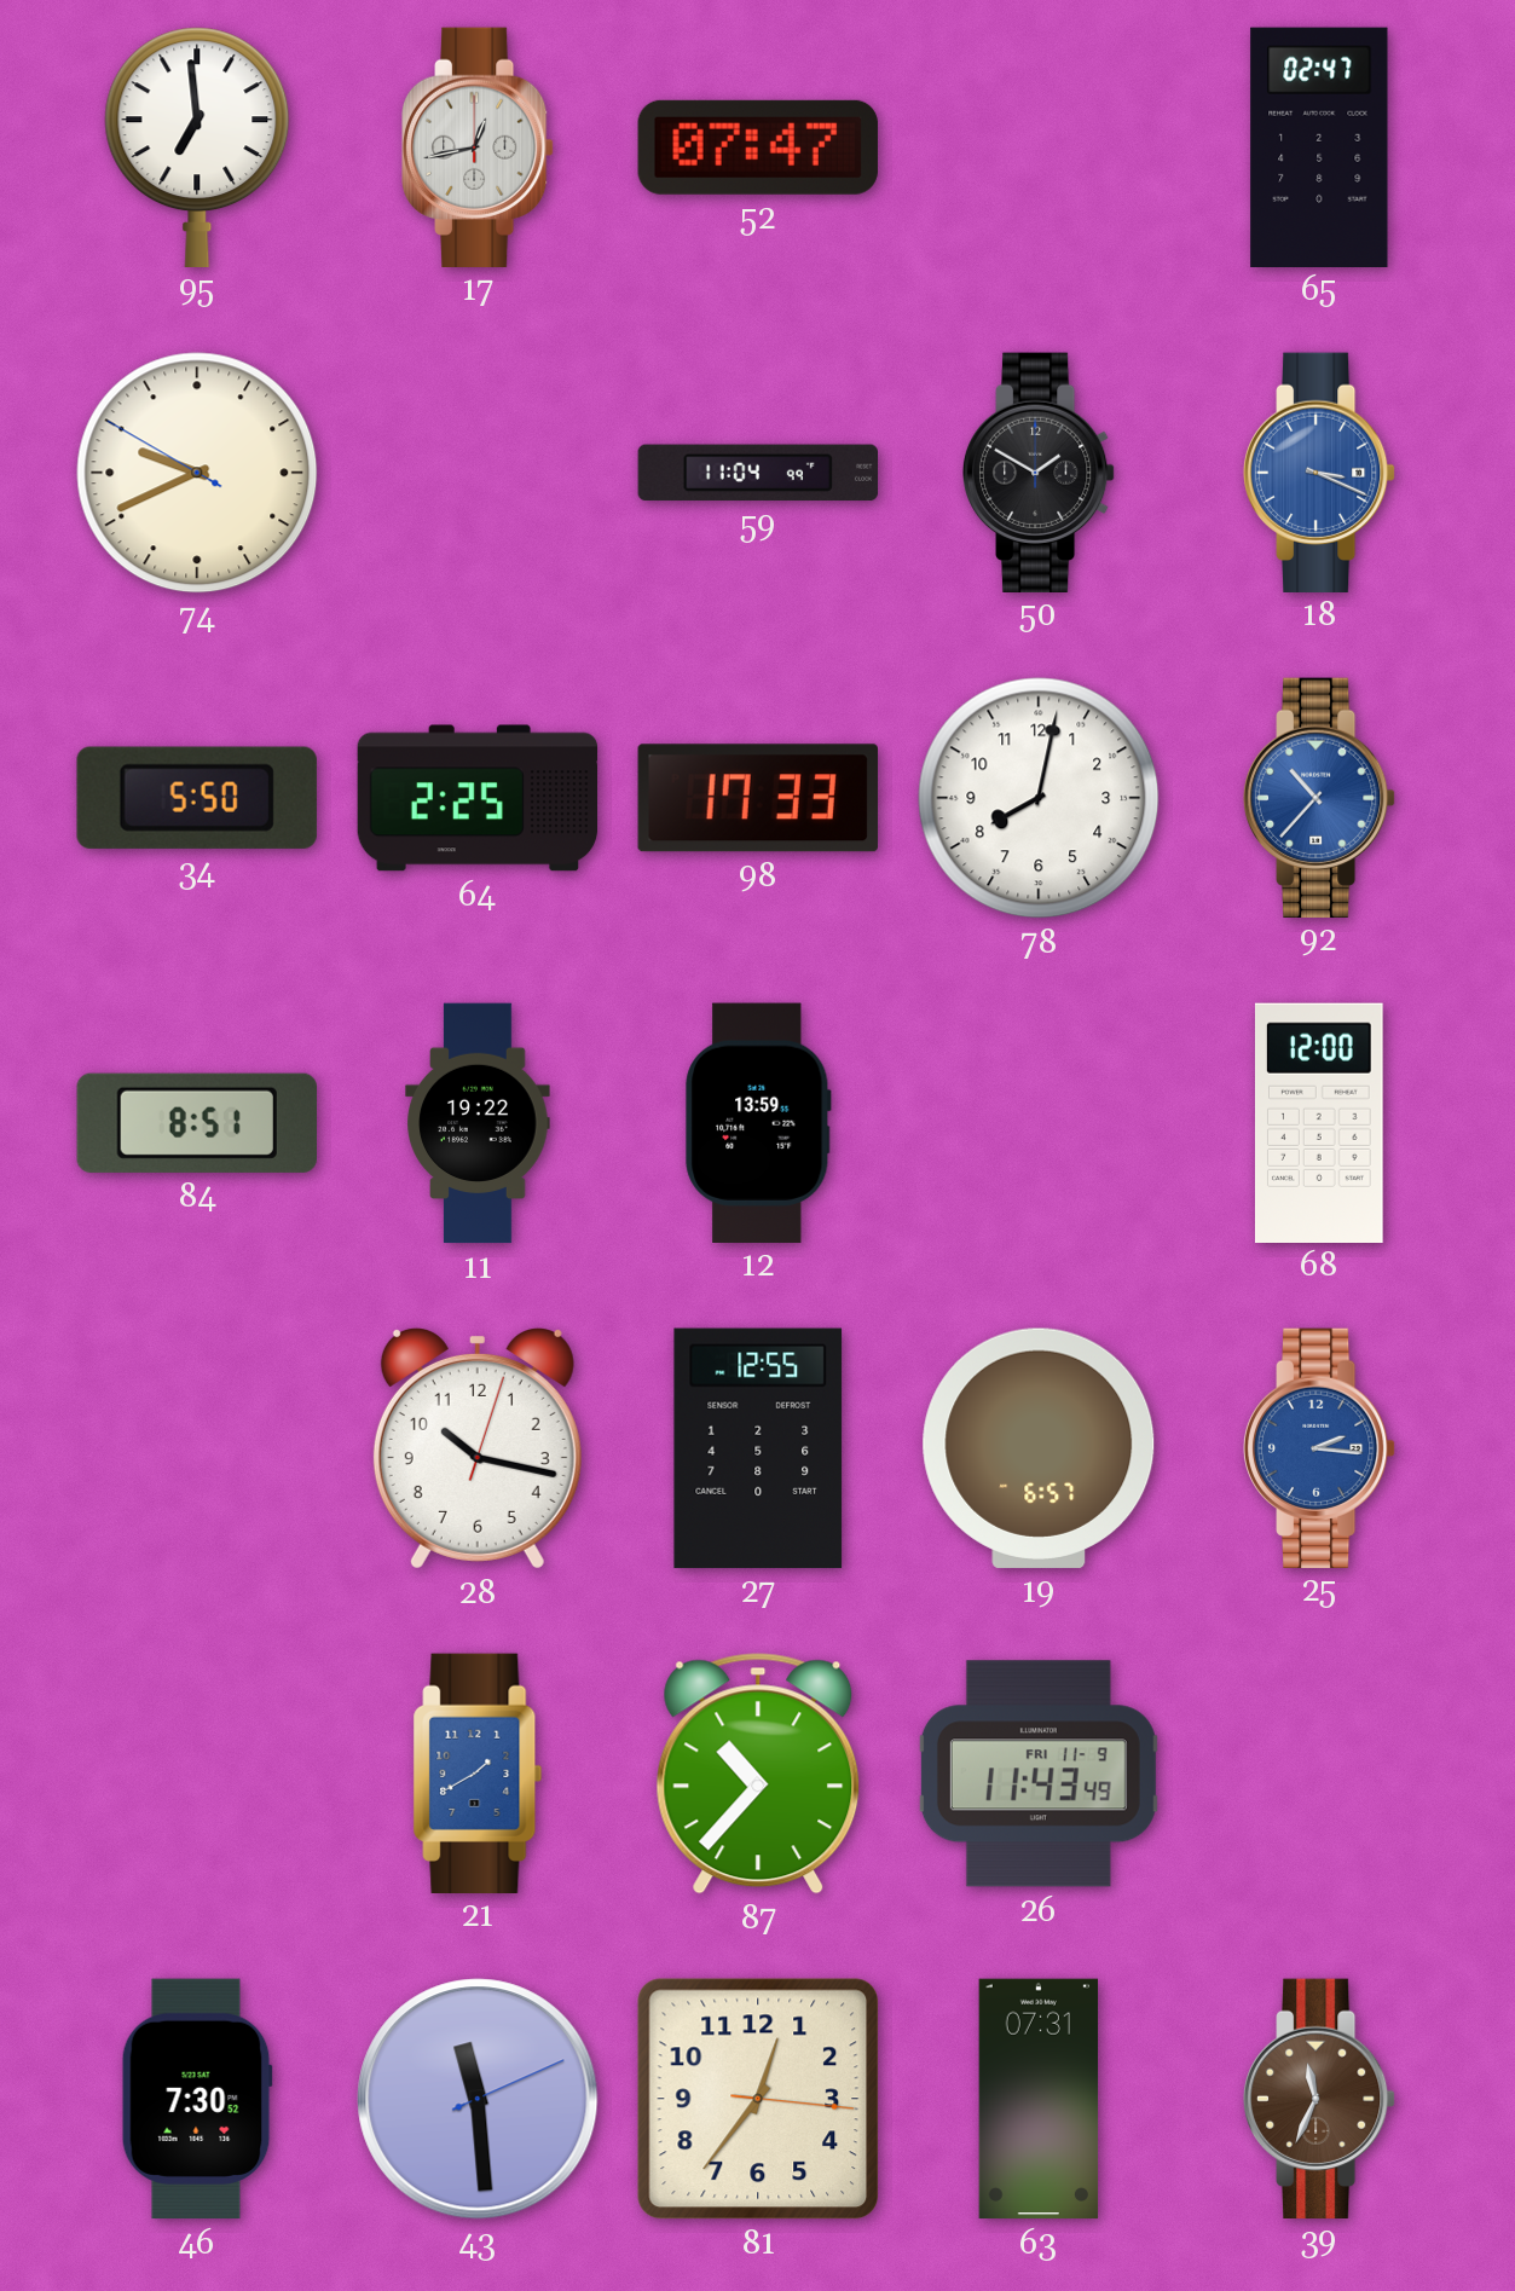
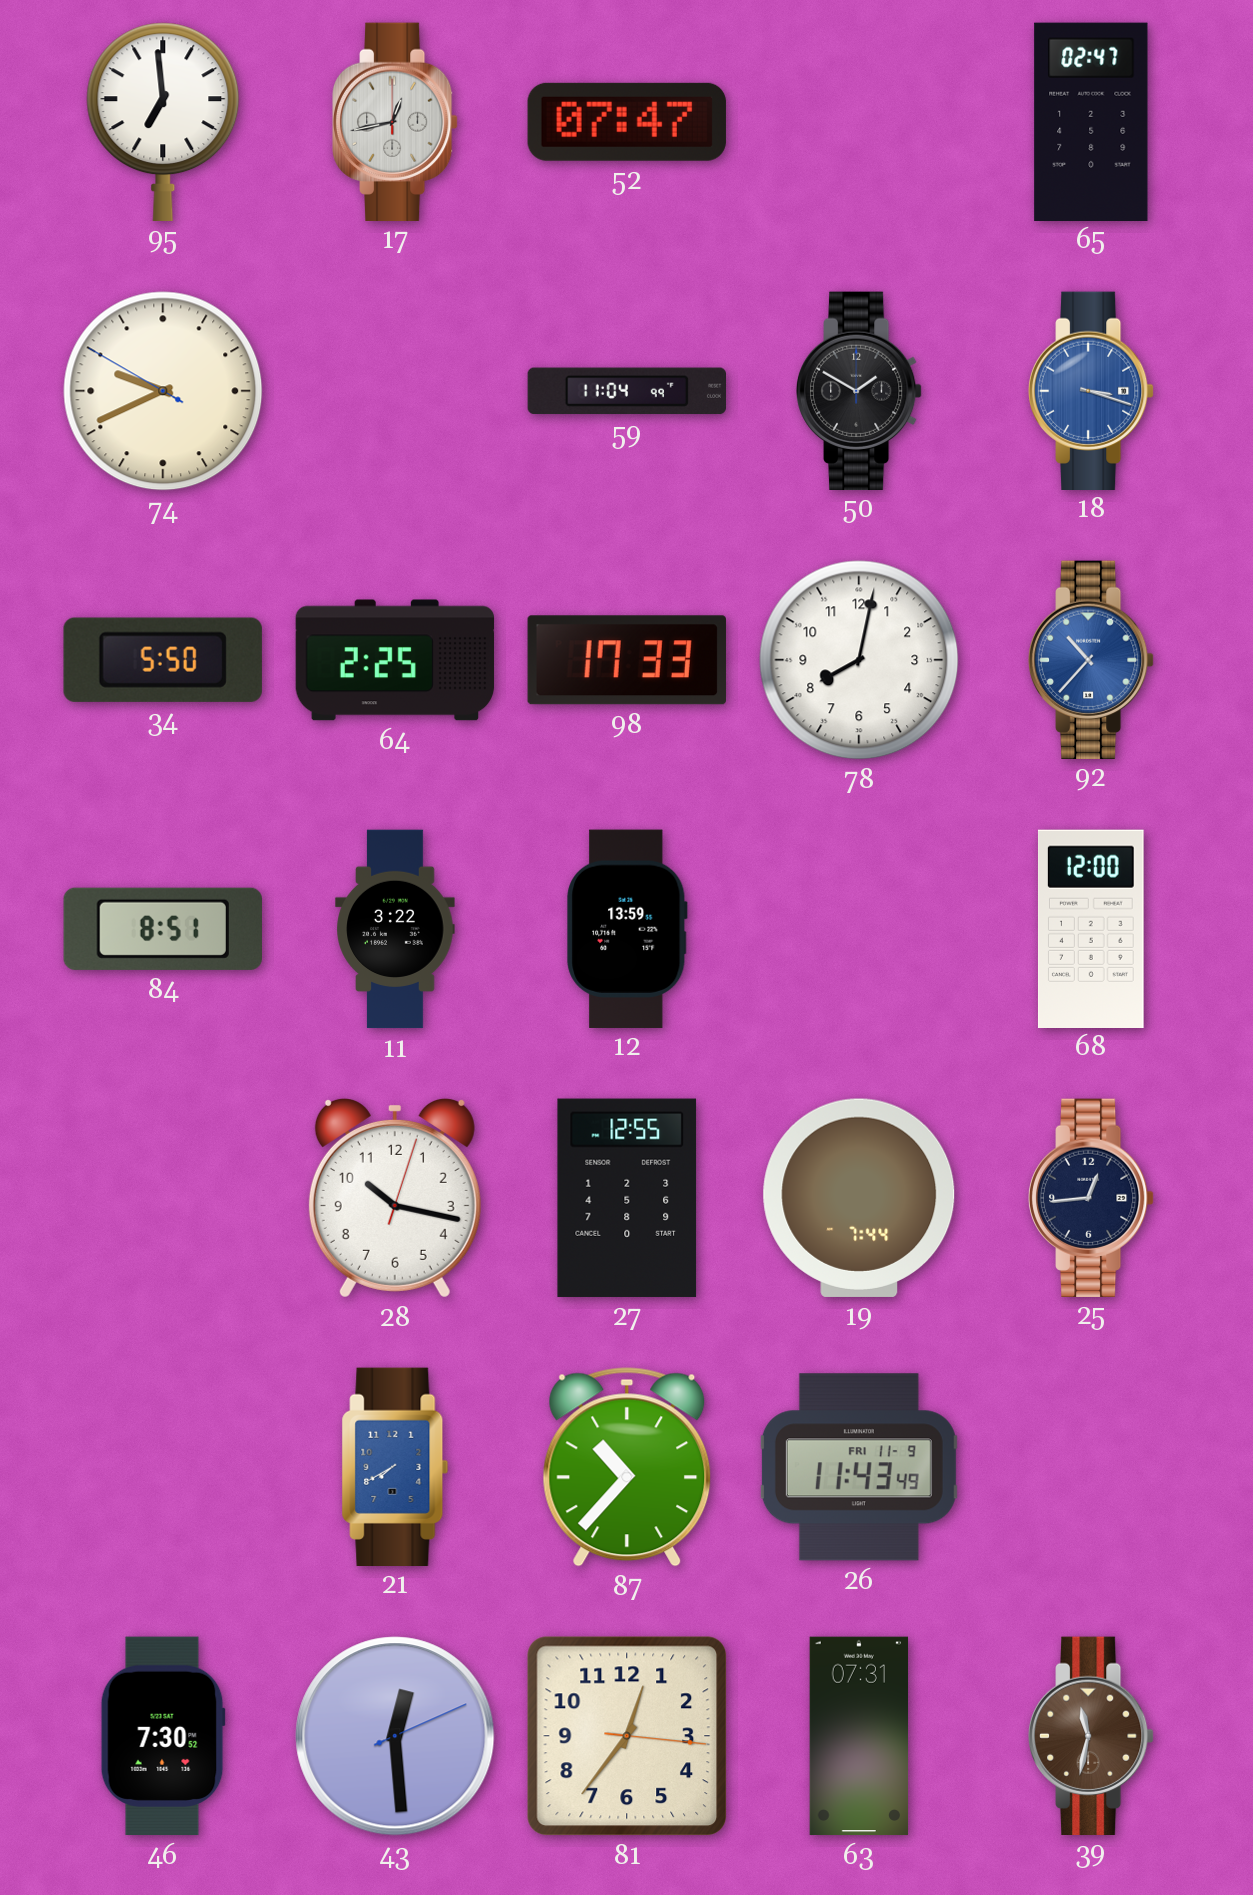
18: 3:19 -> 3:18
11: 19:22 -> 3:22
19: 6:57 -> 7:44
25: 2:16 -> 12:44
25 dial: blue -> navy
21: 1:40 -> 7:40
43: 11:29 -> 12:29
39: 11:34 -> 11:32
